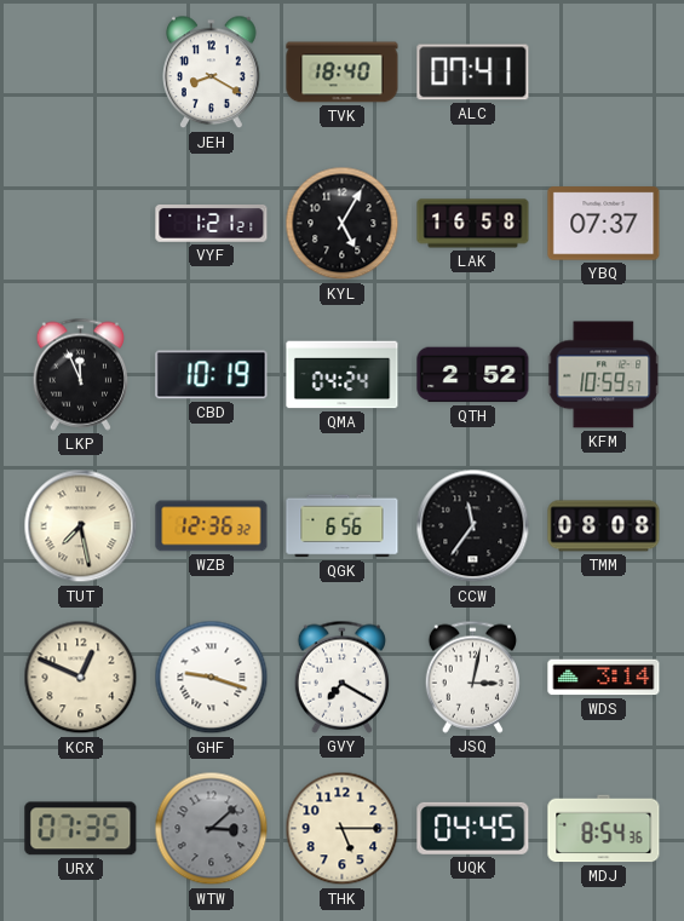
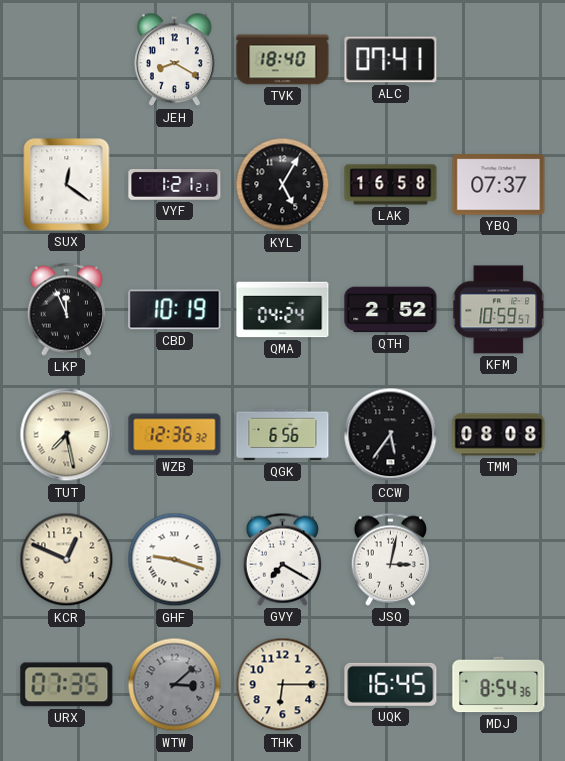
SUX: none -> 12:21
CCW: 11:36 -> 5:36
WDS: 3:14 -> none
THK: 5:15 -> 6:15
UQK: 04:45 -> 16:45
